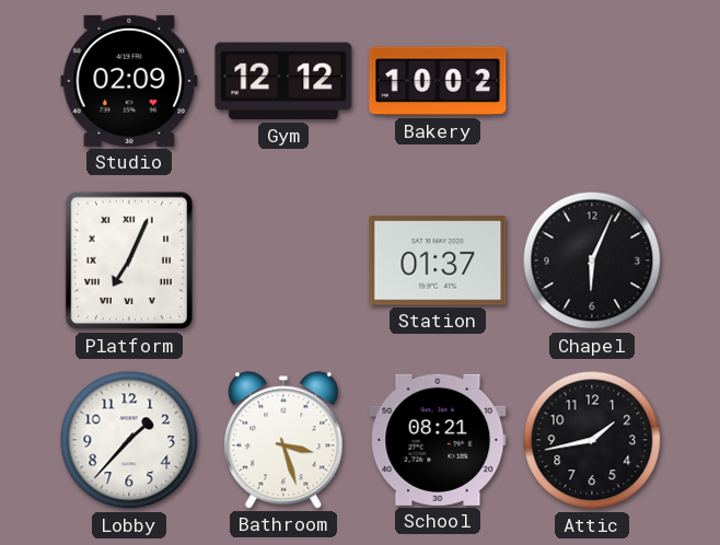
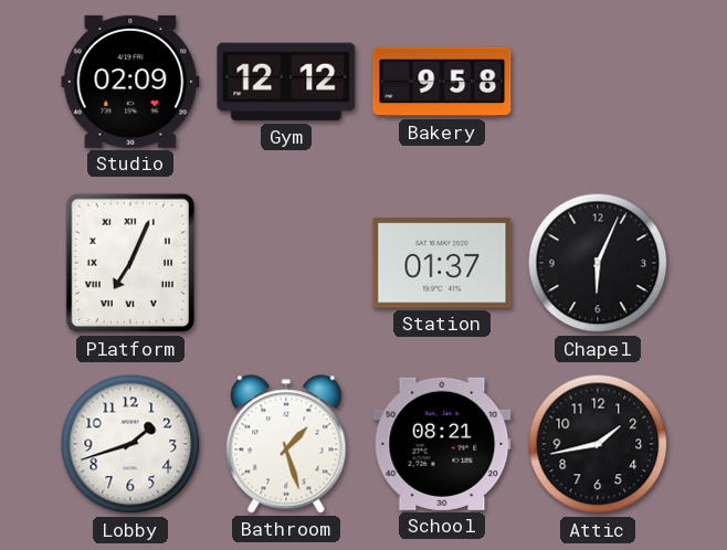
Bakery: 10:02 -> 9:58
Lobby: 1:37 -> 1:42
Bathroom: 3:27 -> 1:27
